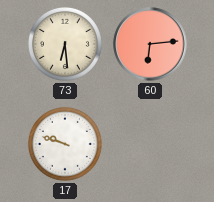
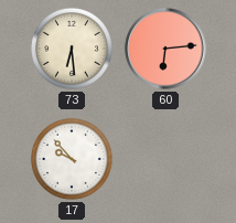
17: 9:48 -> 9:53
